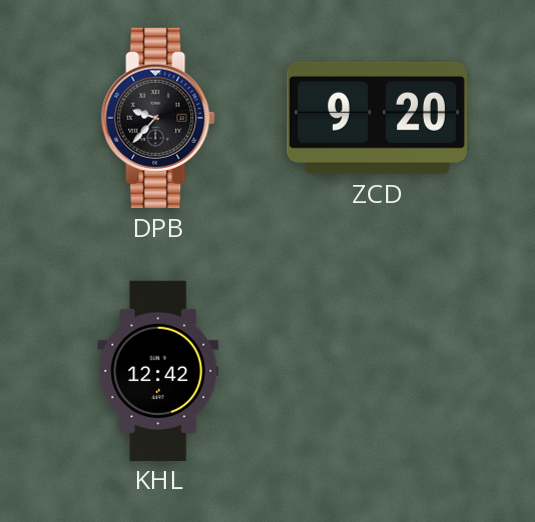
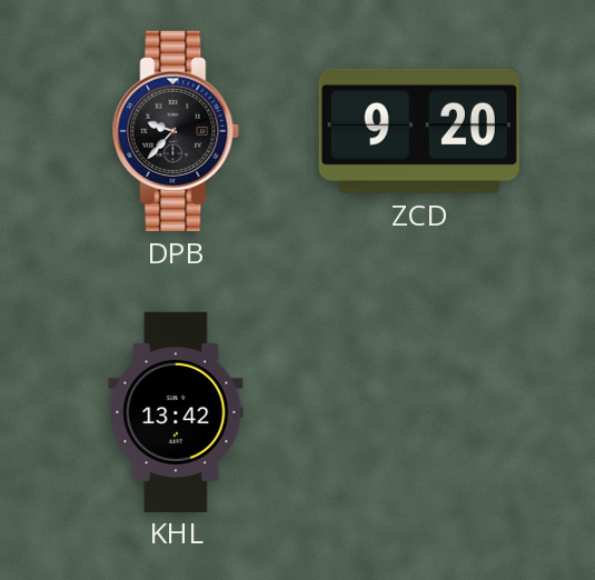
KHL: 12:42 -> 13:42
